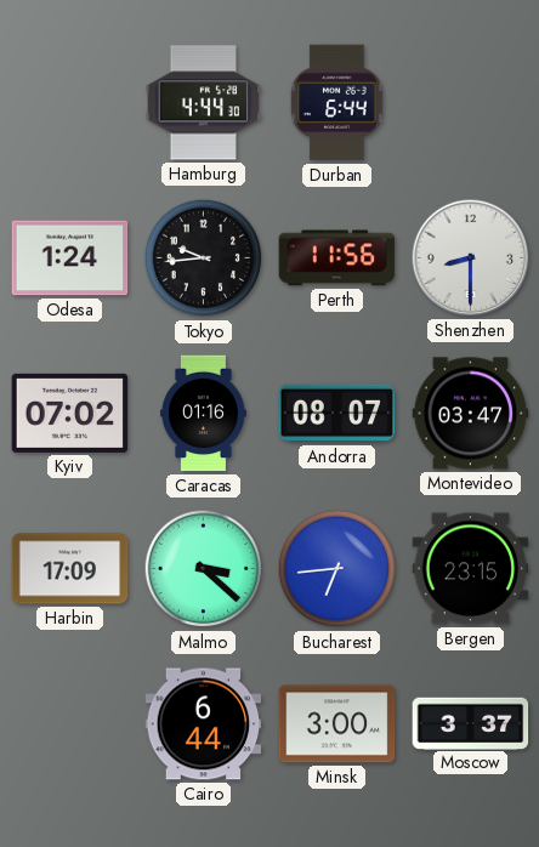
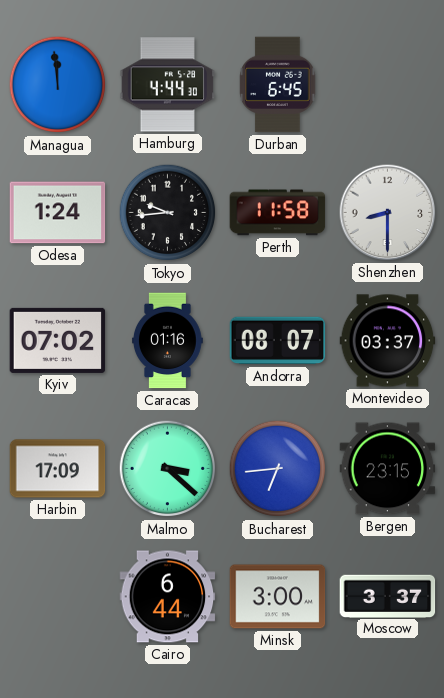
Managua: none -> 11:59
Durban: 6:44 -> 6:45
Perth: 11:56 -> 11:58
Montevideo: 03:47 -> 03:37
